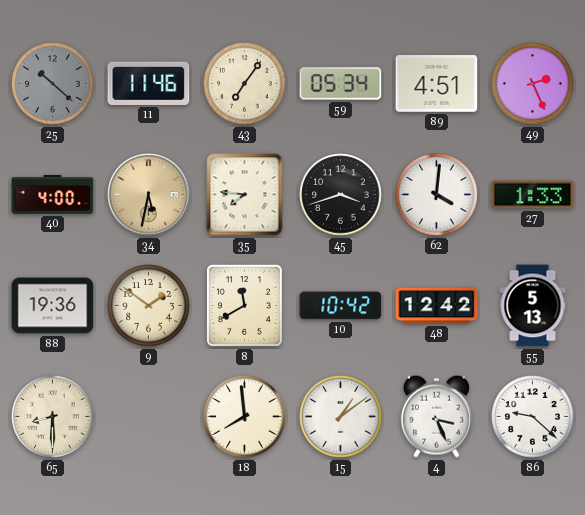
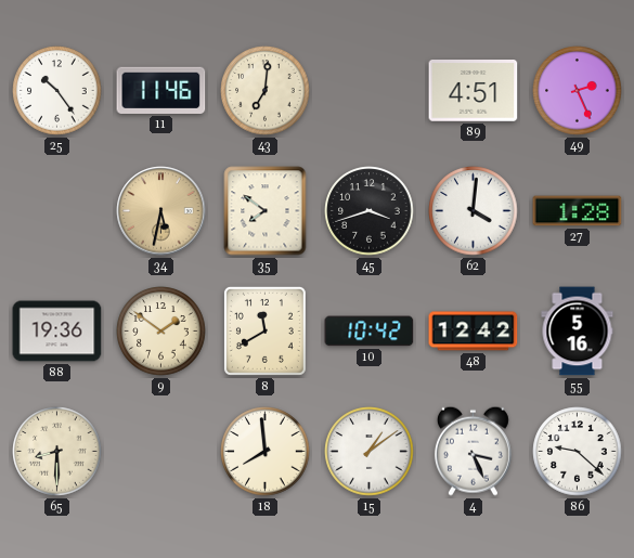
25: 10:22 -> 10:24
25 dial: grey -> white
43: 7:06 -> 7:01
59: 05:34 -> none
40: 4:00 -> none
35: 7:46 -> 7:51
27: 1:33 -> 1:28
55: 5:13 -> 5:16
